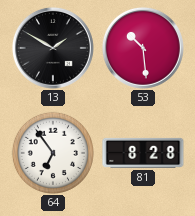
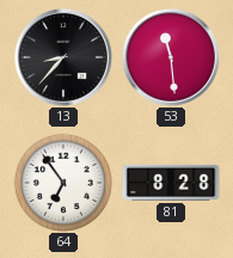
13: 1:50 -> 8:37
53: 10:29 -> 11:29
